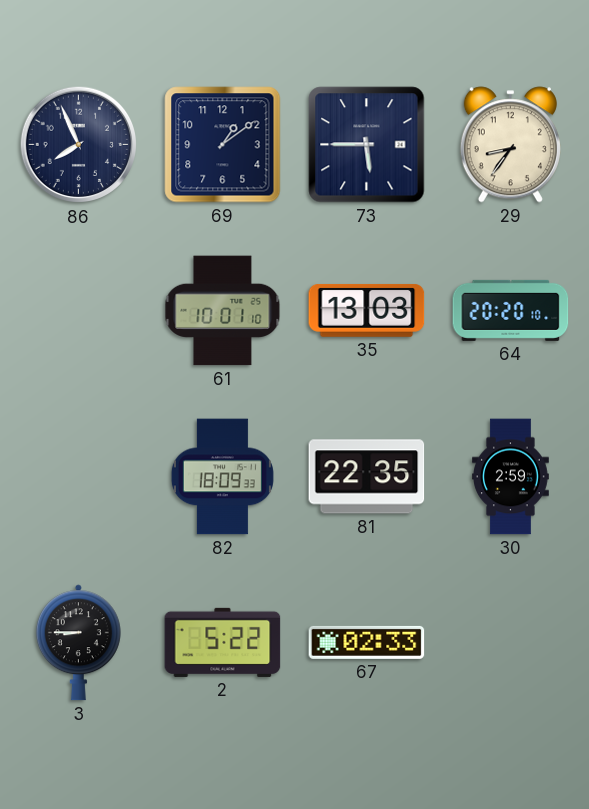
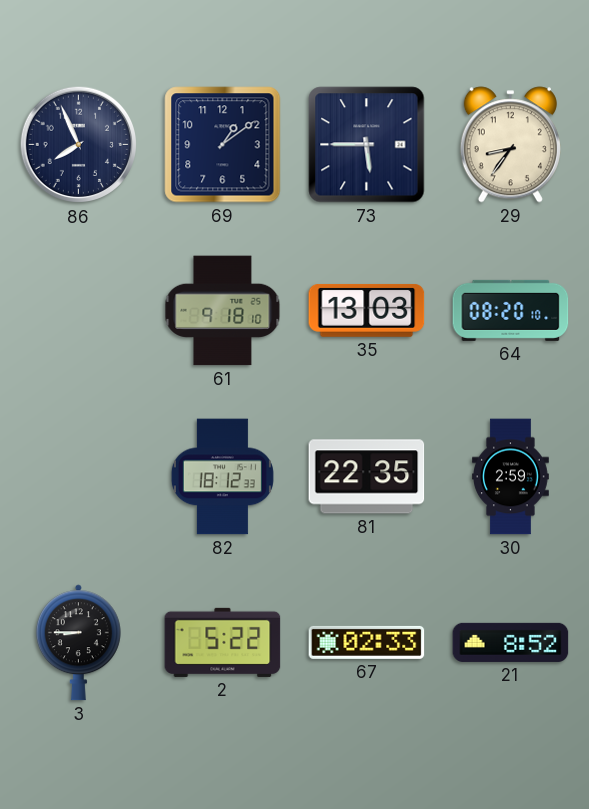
61: 10:01 -> 9:18
64: 20:20 -> 08:20
82: 18:09 -> 18:12
21: none -> 8:52
